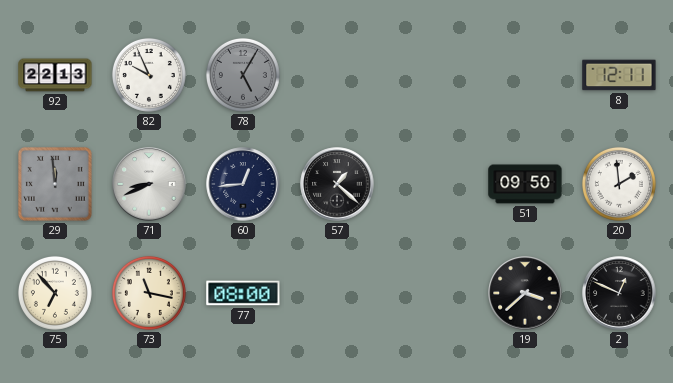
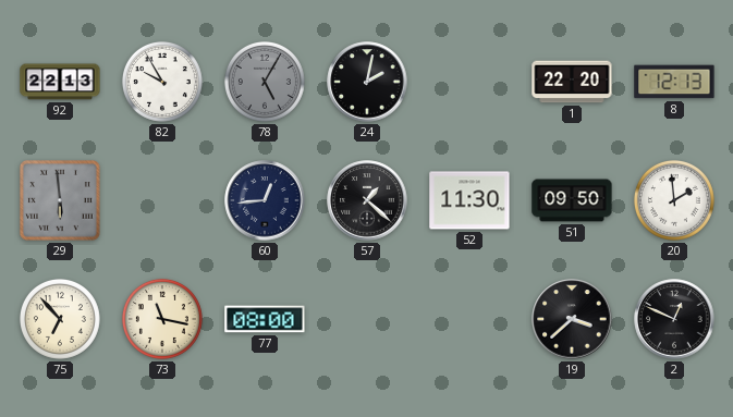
82: 9:56 -> 9:55
24: none -> 2:02
1: none -> 22:20
8: 12:11 -> 12:13
29: 11:59 -> 5:59
71: 8:41 -> none
52: none -> 11:30
